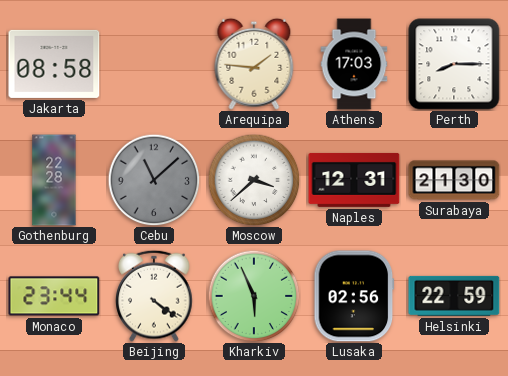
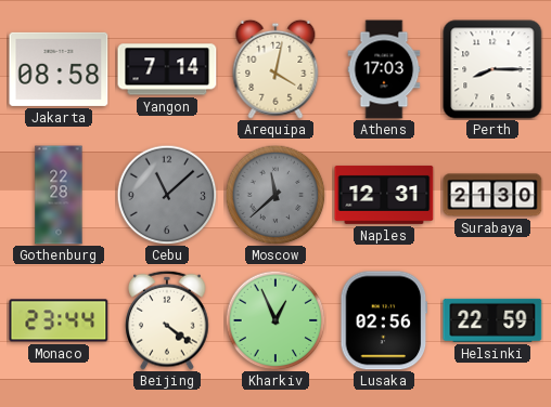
Yangon: none -> 7:14
Arequipa: 1:46 -> 4:02
Moscow: 3:38 -> 11:38
Moscow dial: white -> grey
Kharkiv: 5:56 -> 12:56
